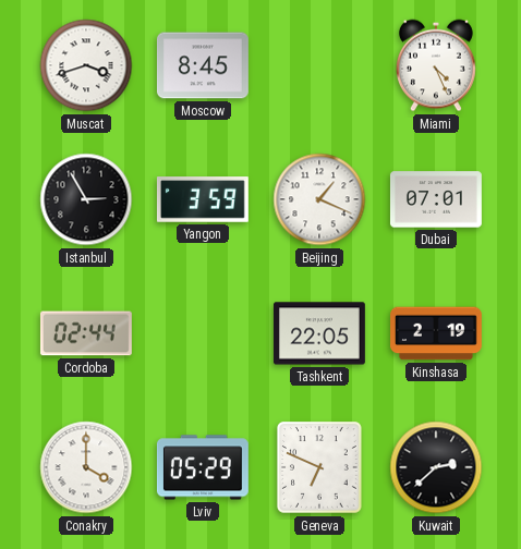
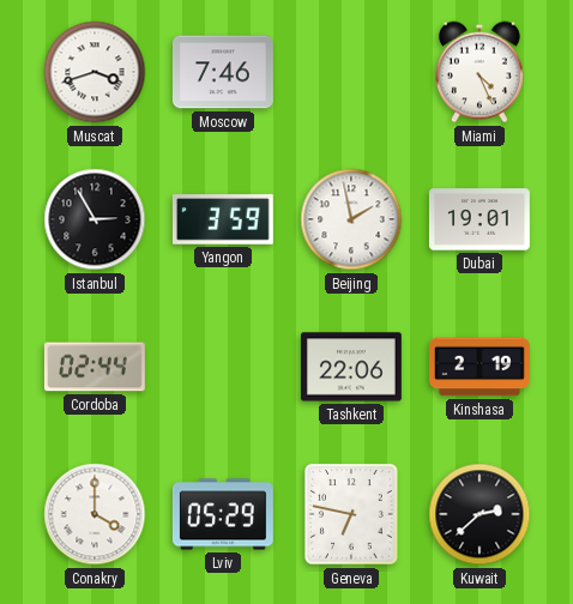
Moscow: 8:45 -> 7:46
Beijing: 1:19 -> 1:58
Dubai: 07:01 -> 19:01
Tashkent: 22:05 -> 22:06
Geneva: 6:49 -> 6:47
